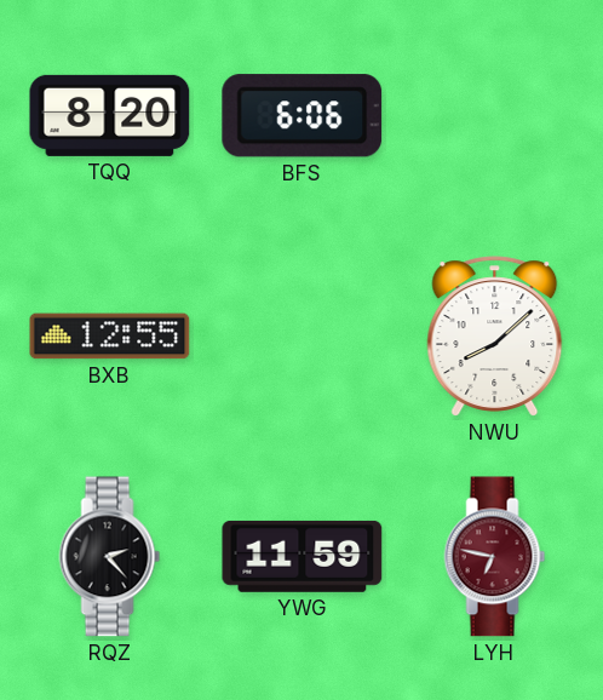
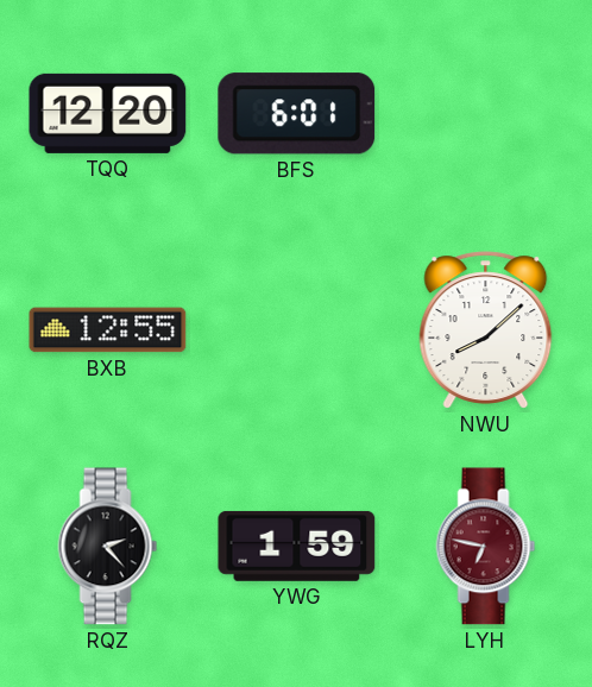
TQQ: 8:20 -> 12:20
BFS: 6:06 -> 6:01
YWG: 11:59 -> 1:59
